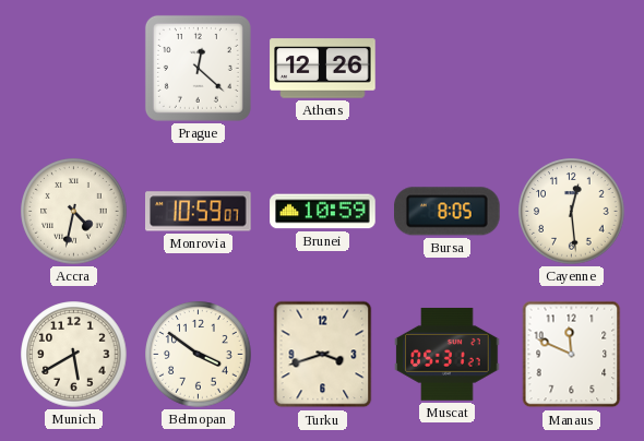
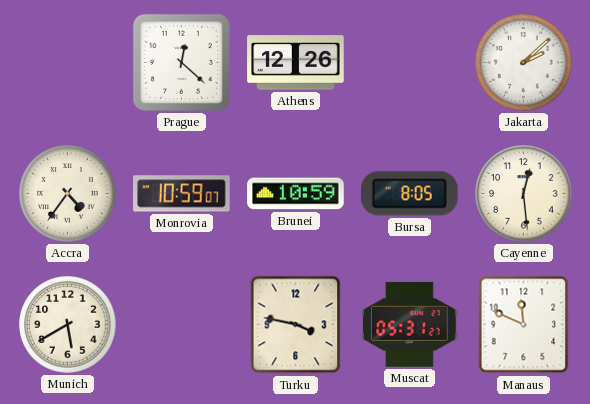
Jakarta: none -> 2:08
Accra: 4:32 -> 4:36
Belmopan: 3:51 -> none
Turku: 3:42 -> 3:47
